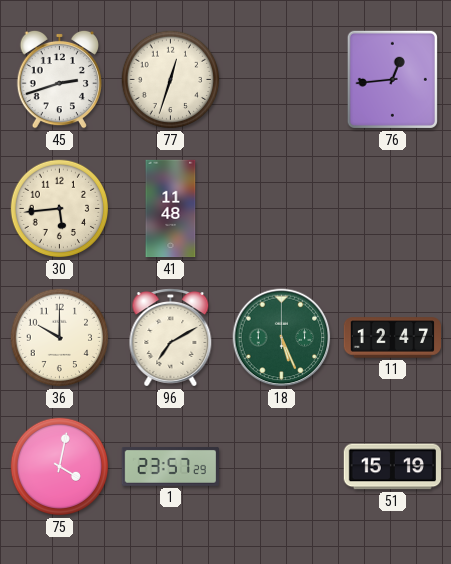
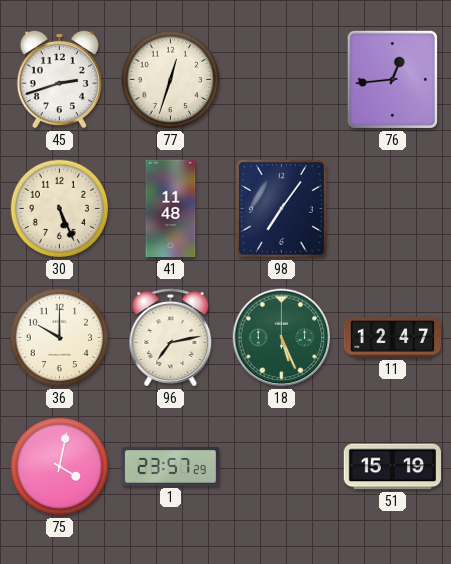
30: 5:44 -> 5:26
98: none -> 7:06
96: 7:10 -> 7:13
